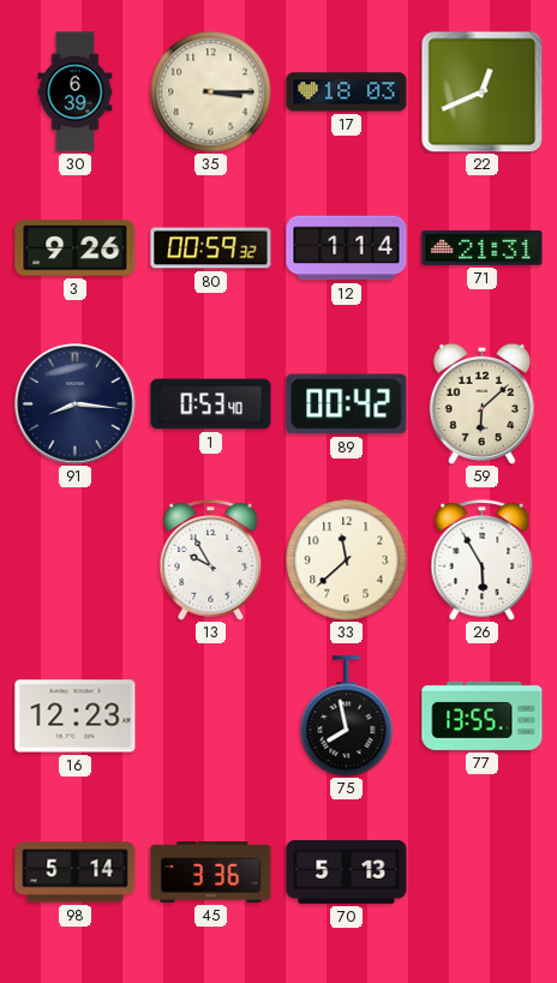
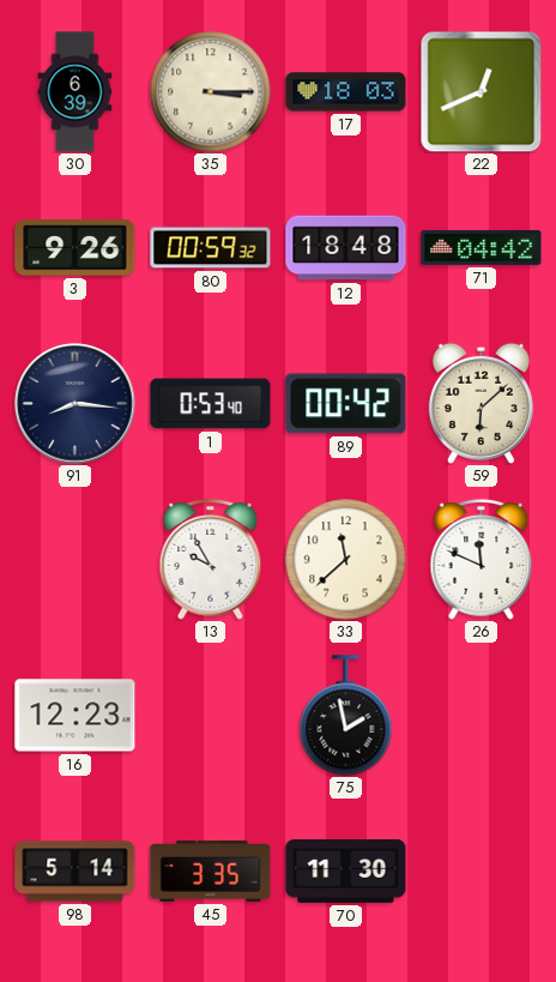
12: 1:14 -> 18:48
71: 21:31 -> 04:42
26: 5:55 -> 11:49
75: 7:58 -> 1:58
77: 13:55 -> none
45: 3:36 -> 3:35
70: 5:13 -> 11:30
